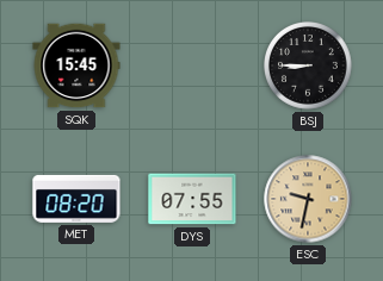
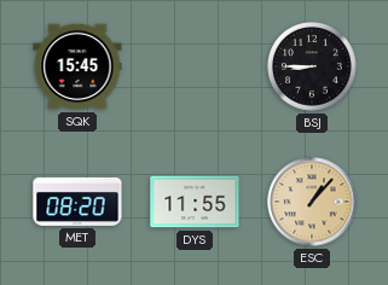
DYS: 07:55 -> 11:55
ESC: 9:32 -> 1:07
